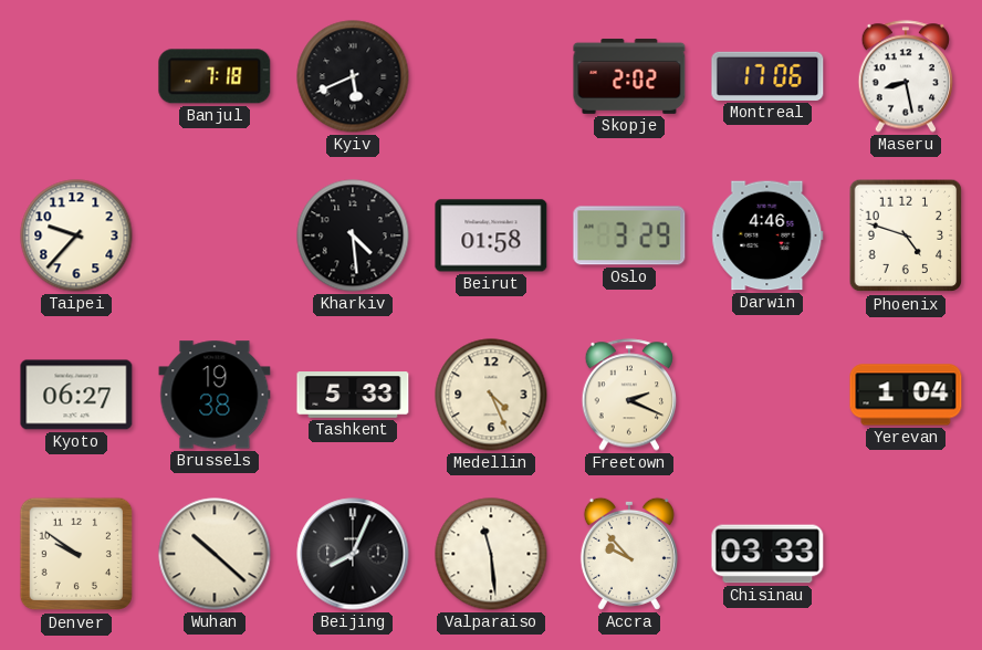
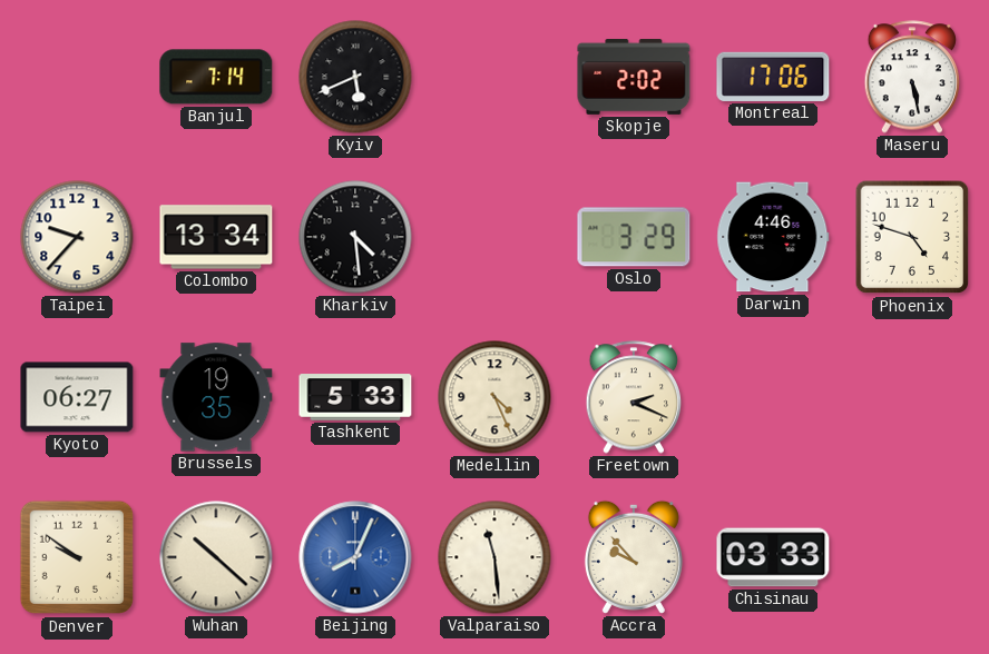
Banjul: 7:18 -> 7:14
Maseru: 8:28 -> 5:28
Colombo: none -> 13:34
Beirut: 01:58 -> none
Brussels: 19:38 -> 19:35
Yerevan: 1:04 -> none
Beijing dial: black -> blue
